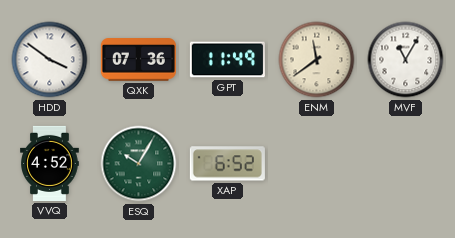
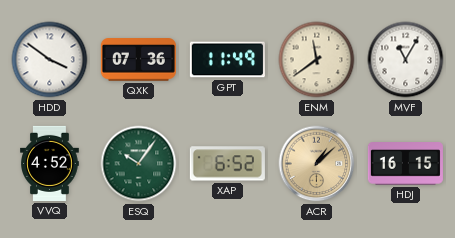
ESQ: 10:05 -> 10:06
ACR: none -> 1:08
HDJ: none -> 16:15
